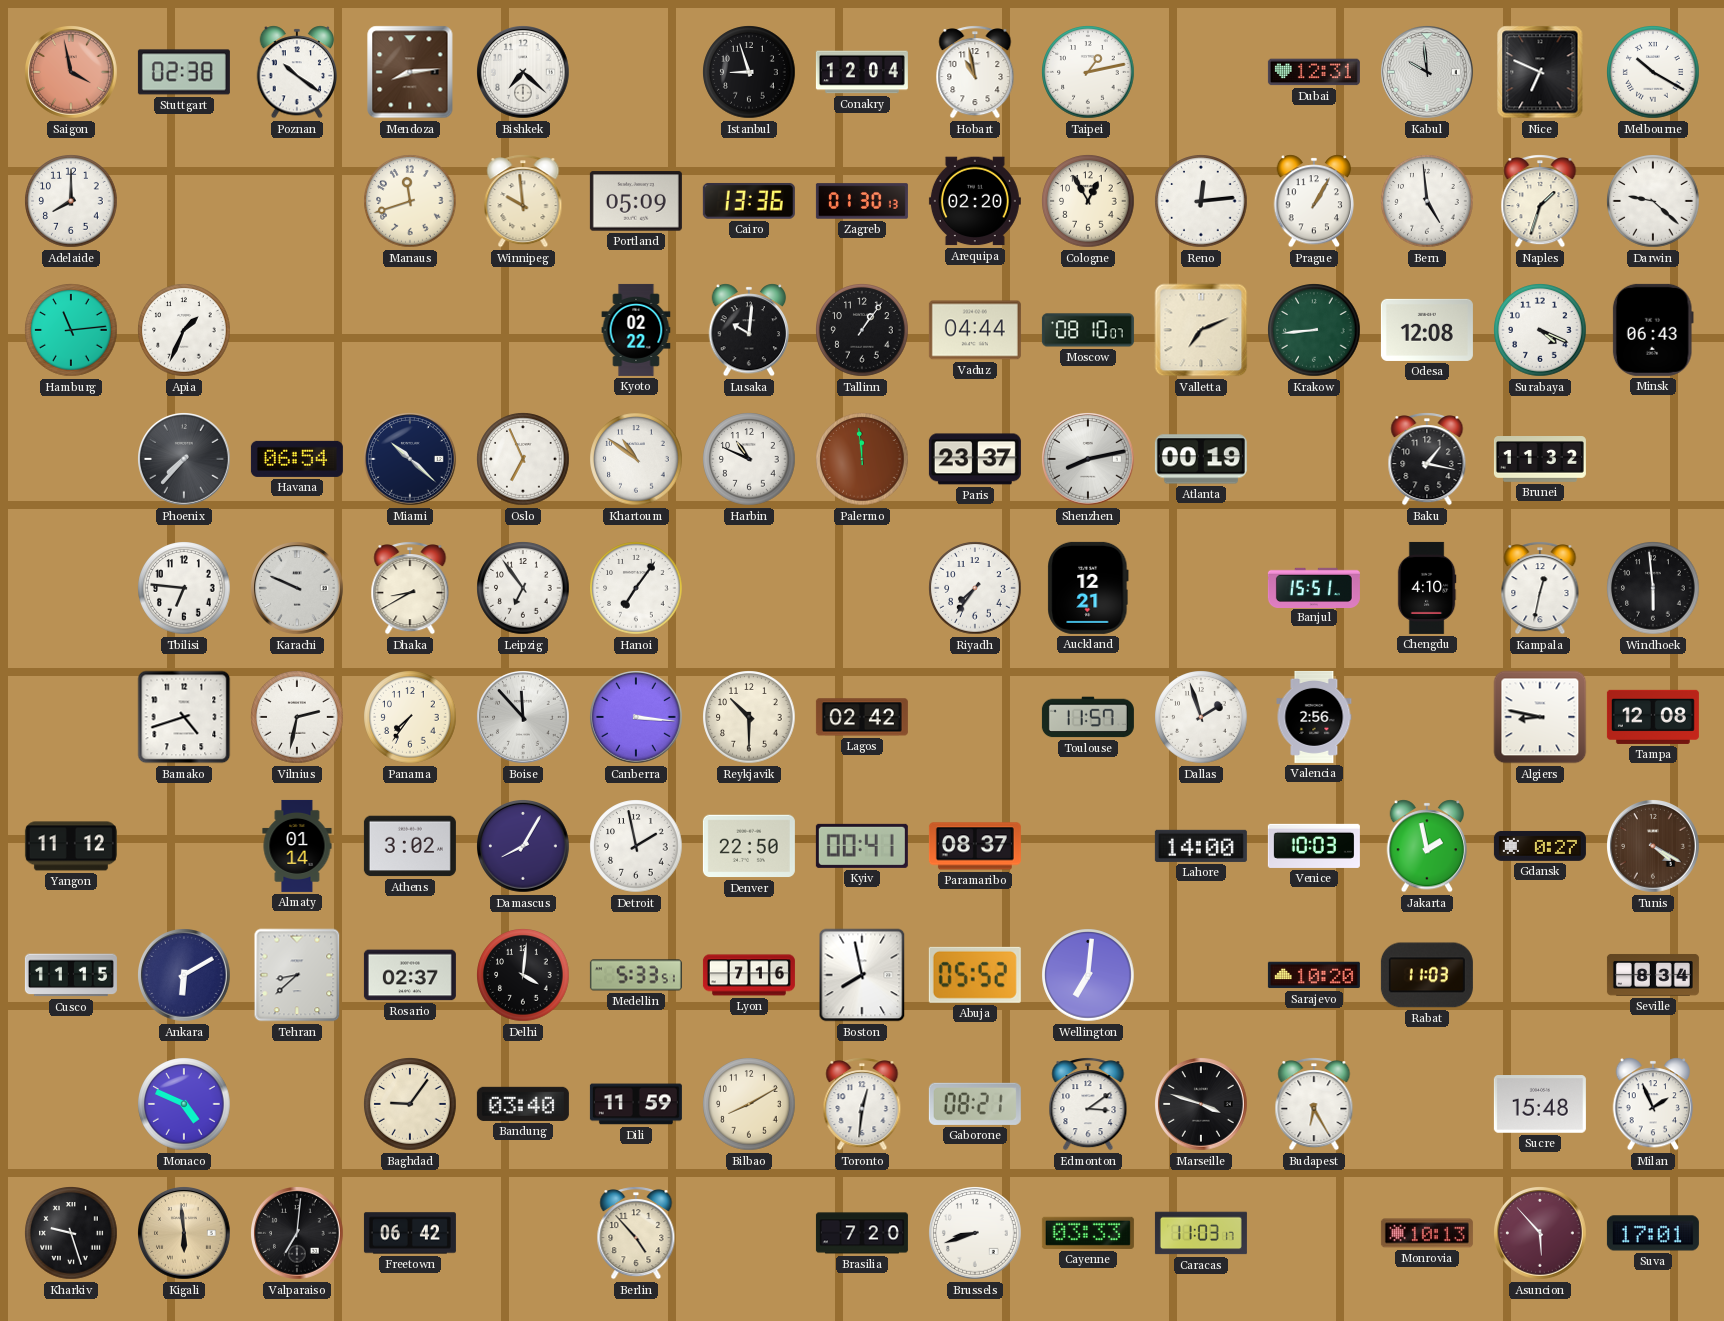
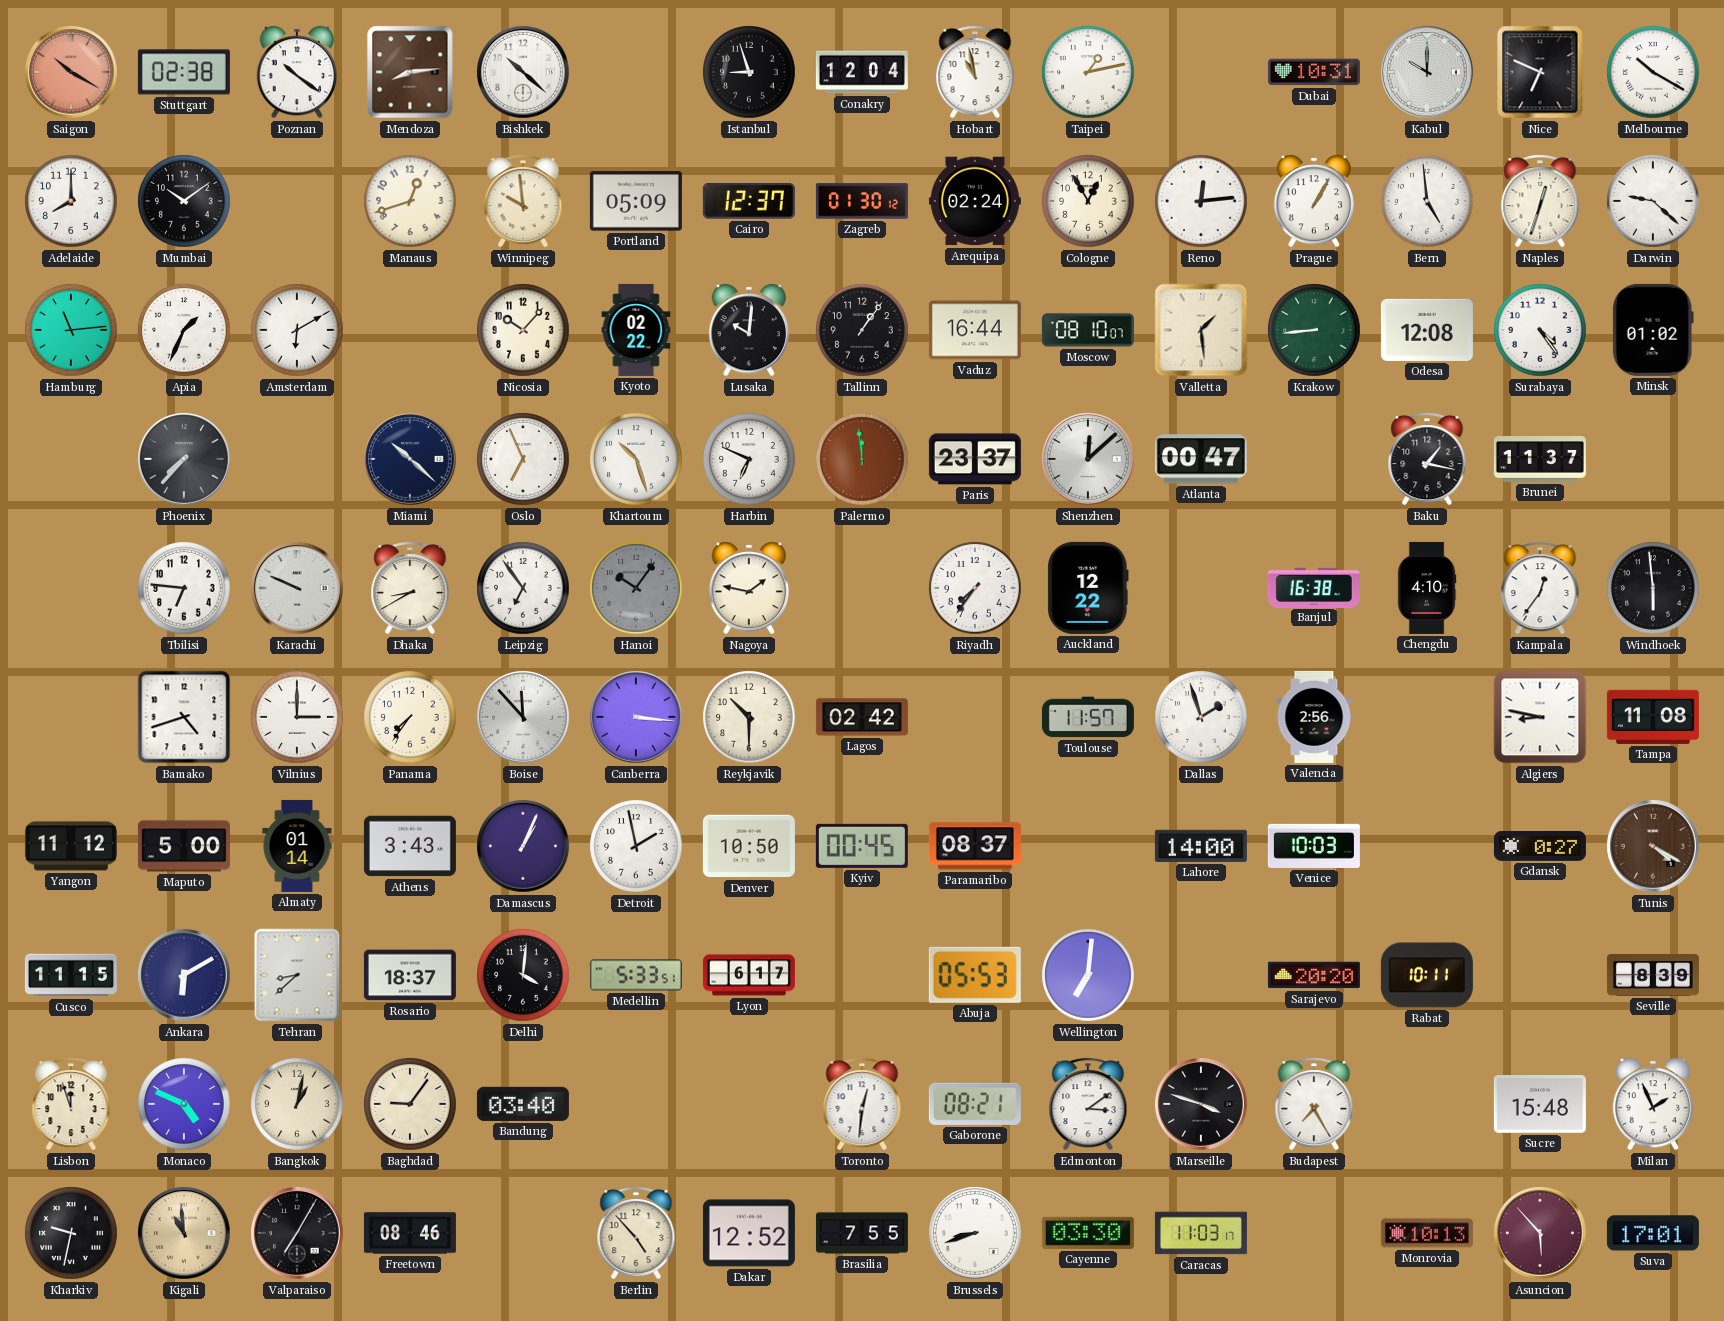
Saigon: 3:58 -> 10:20
Bishkek: 7:22 -> 10:22
Dubai: 12:31 -> 10:31
Kabul: 9:59 -> 10:00
Mumbai: none -> 10:09
Manaus: 11:42 -> 12:42
Cairo: 13:36 -> 12:37
Zagreb: 01:30:13 -> 01:30:12
Arequipa: 02:20 -> 02:24
Naples: 1:33 -> 12:33
Amsterdam: none -> 6:10
Nicosia: none -> 10:07
Vaduz: 04:44 -> 16:44
Valletta: 7:11 -> 1:29
Surabaya: 4:19 -> 4:24
Minsk: 06:43 -> 01:02
Havana: 06:54 -> none
Khartoum: 10:51 -> 10:27
Harbin: 10:49 -> 6:49
Shenzhen: 8:13 -> 12:08
Atlanta: 00:19 -> 00:47
Brunei: 11:32 -> 11:37
Hanoi: 7:06 -> 10:06
Hanoi dial: white -> grey
Nagoya: none -> 1:47
Auckland: 12:21 -> 12:22
Banjul: 15:51 -> 16:38
Kampala: 12:32 -> 12:36
Vilnius: 2:32 -> 3:00
Tampa: 12:08 -> 11:08
Maputo: none -> 5:00
Athens: 3:02 -> 3:43
Damascus: 8:05 -> 1:04
Denver: 22:50 -> 10:50
Kyiv: 00:41 -> 00:45
Jakarta: 1:58 -> none
Rosario: 02:37 -> 18:37
Lyon: 7:16 -> 6:17
Boston: 7:58 -> none
Abuja: 05:52 -> 05:53
Sarajevo: 10:20 -> 20:20
Rabat: 11:03 -> 10:11
Seville: 8:34 -> 8:39
Lisbon: none -> 11:57
Bangkok: none -> 1:02
Dili: 11:59 -> none
Bilbao: 8:10 -> none
Budapest: 6:25 -> 7:25
Kharkiv: 9:27 -> 9:32
Kigali: 5:59 -> 10:59
Valparaiso: 7:01 -> 7:05
Freetown: 06:42 -> 08:46
Dakar: none -> 12:52
Brasilia: 7:20 -> 7:55
Cayenne: 03:33 -> 03:30
